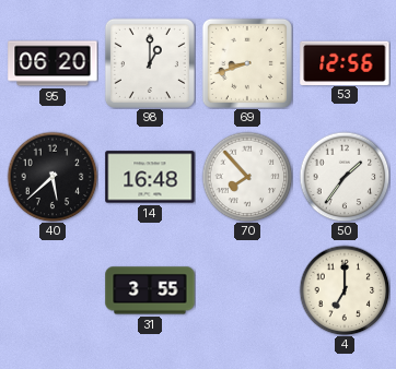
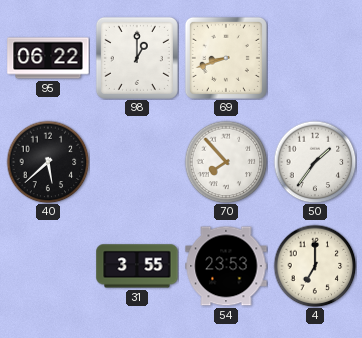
95: 06:20 -> 06:22
53: 12:56 -> none
14: 16:48 -> none
54: none -> 23:53
